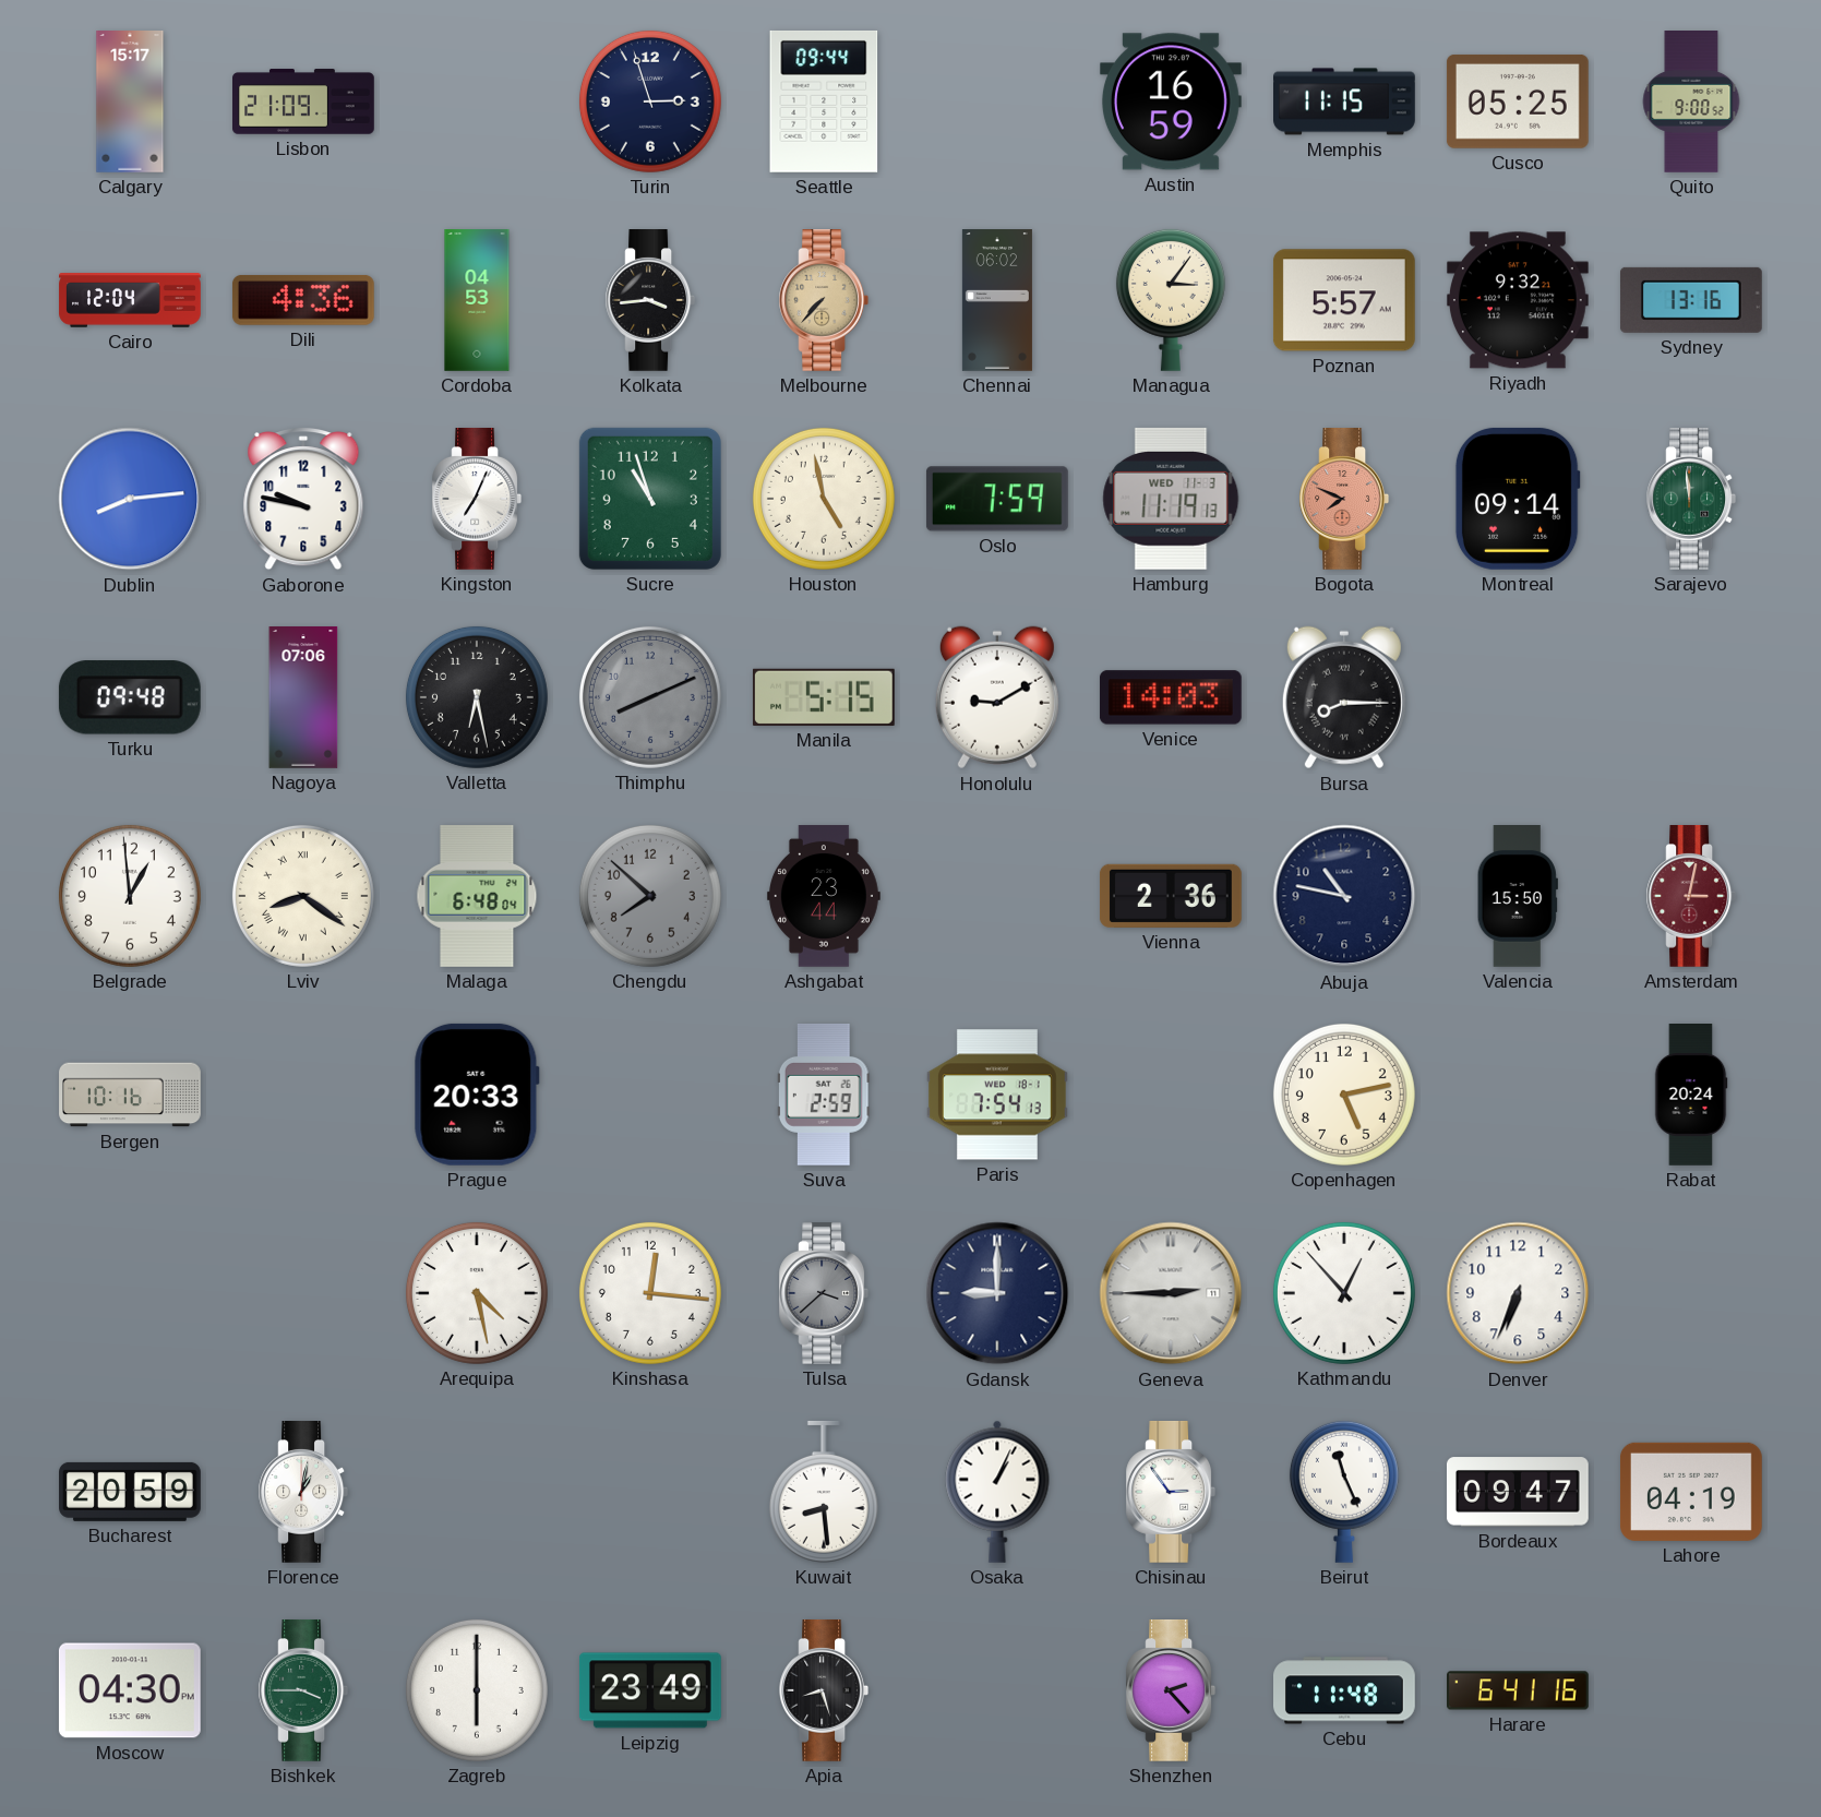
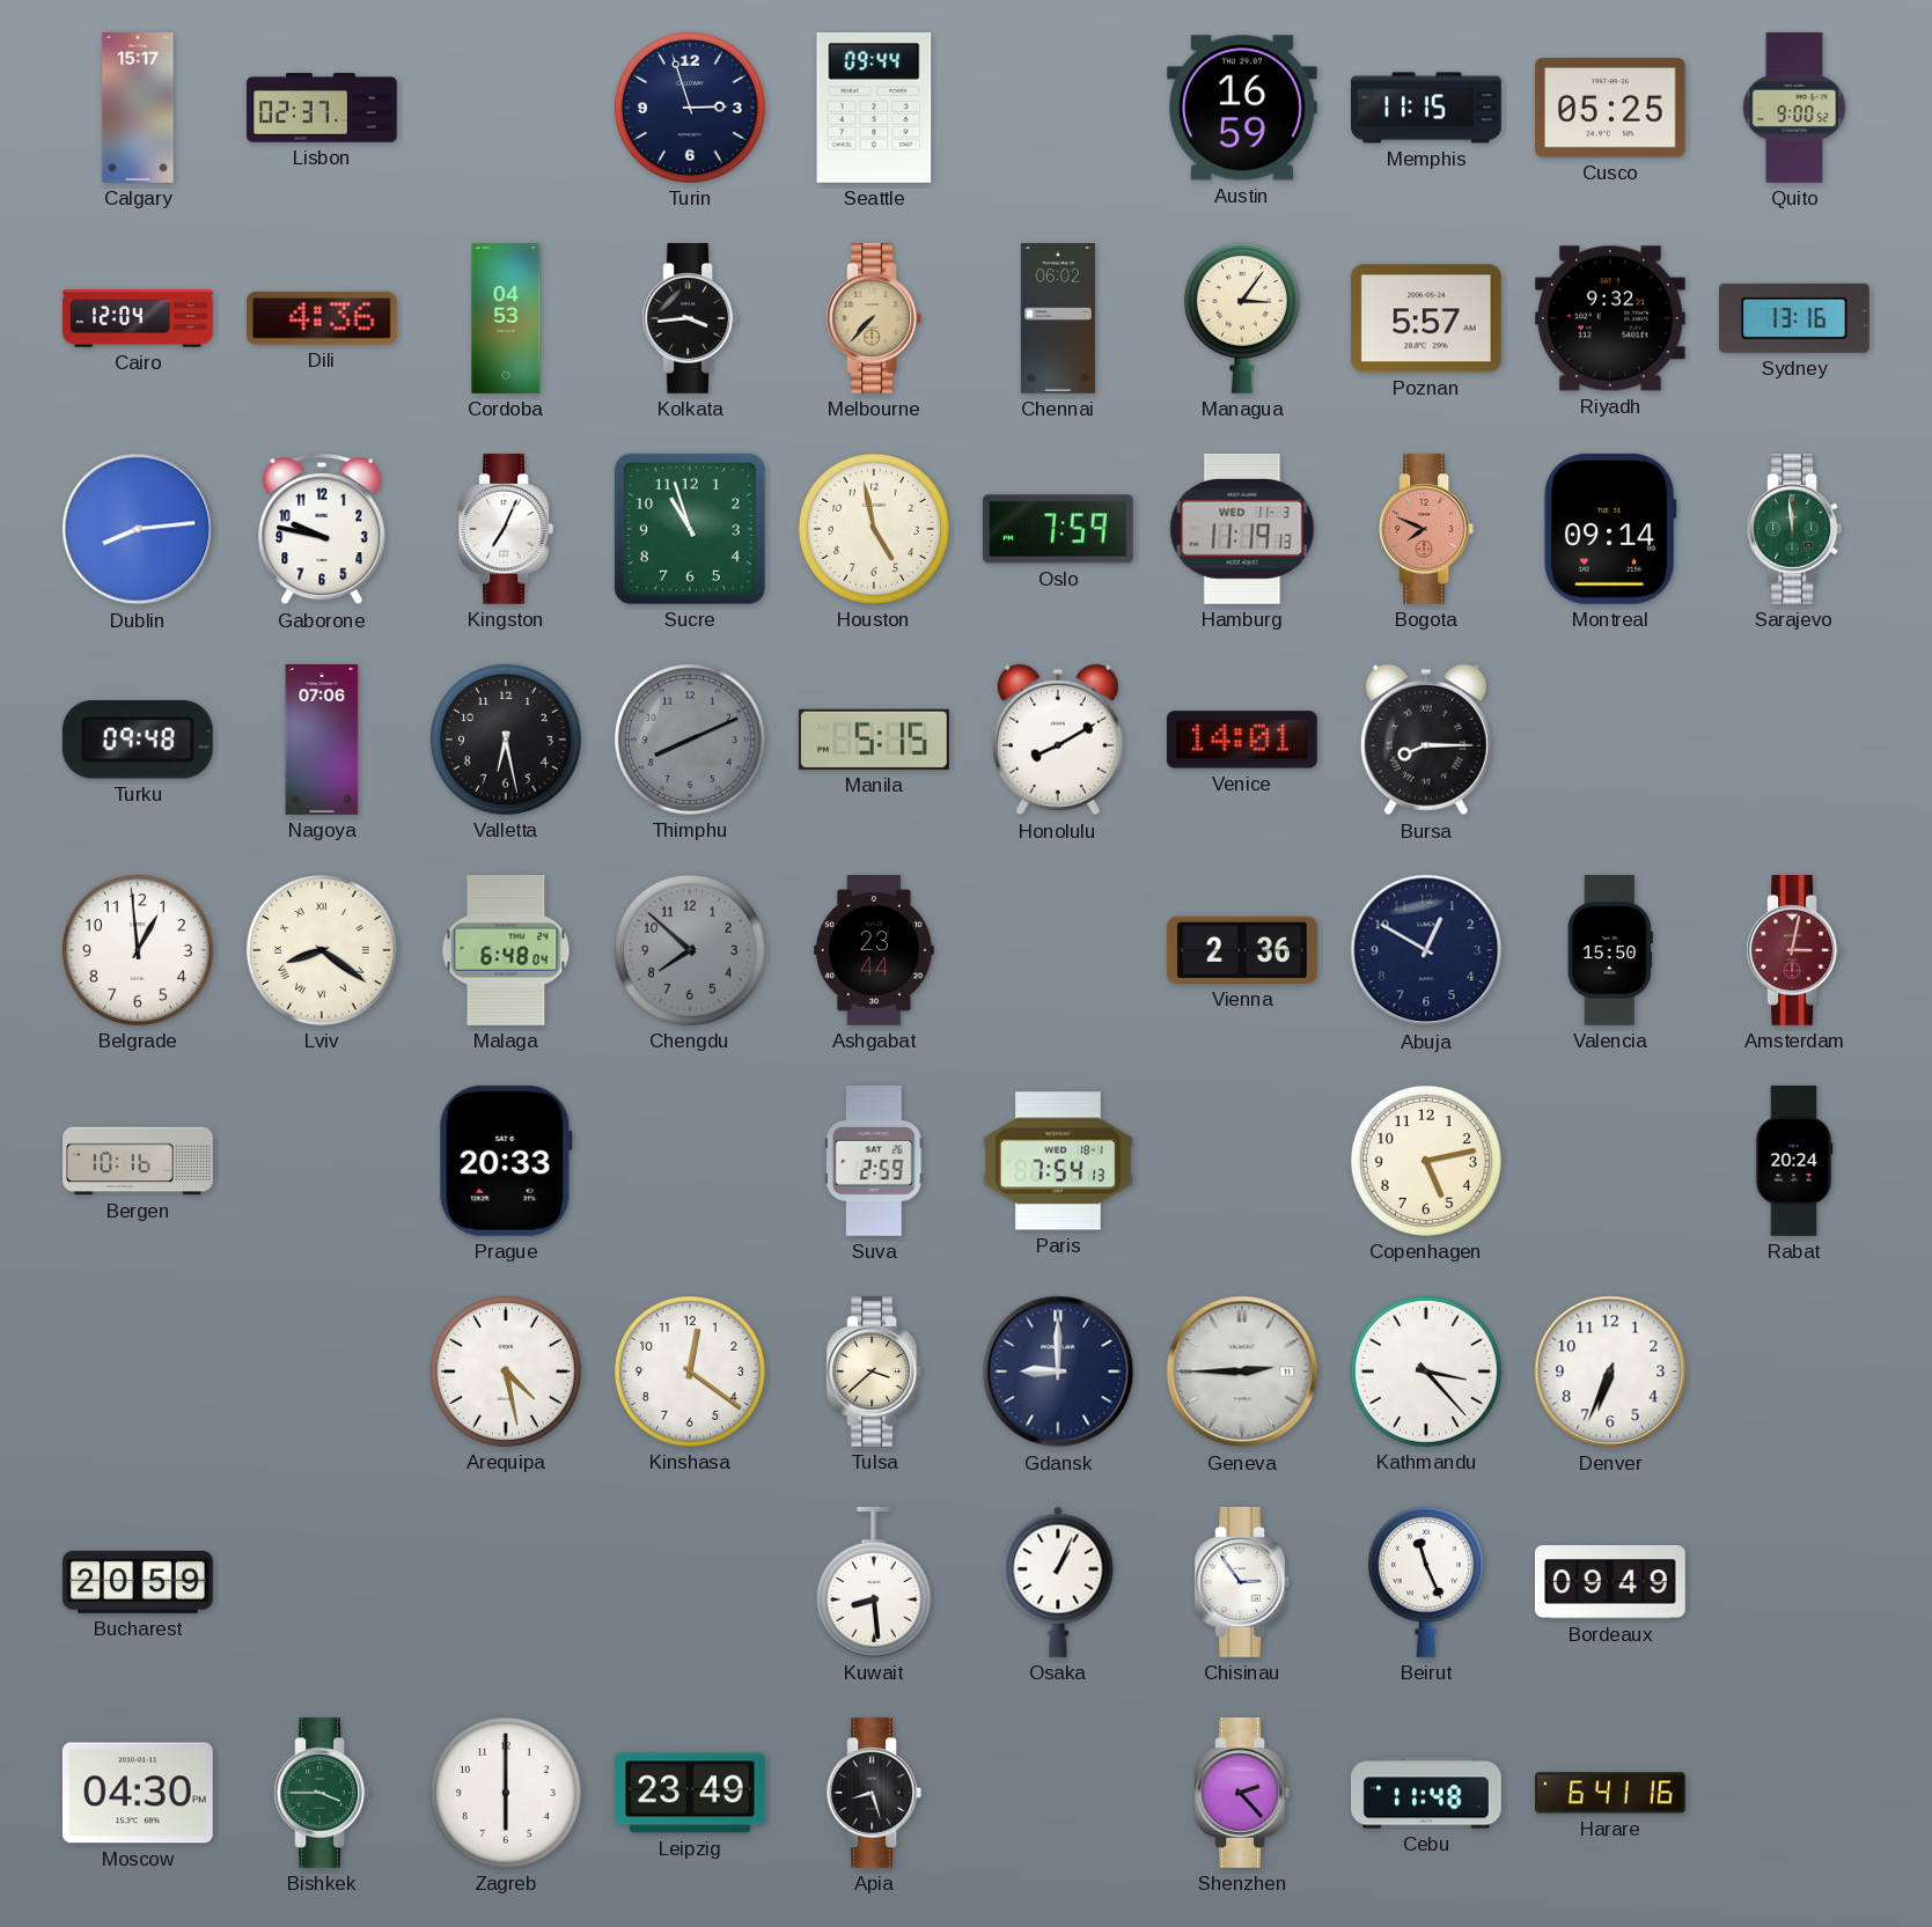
Lisbon: 21:09 -> 02:37
Honolulu: 9:10 -> 8:10
Venice: 14:03 -> 14:01
Abuja: 10:47 -> 12:50
Kinshasa: 12:16 -> 12:21
Tulsa dial: grey -> cream
Kathmandu: 12:53 -> 3:23
Florence: 1:02 -> none
Bordeaux: 09:47 -> 09:49
Lahore: 04:19 -> none
